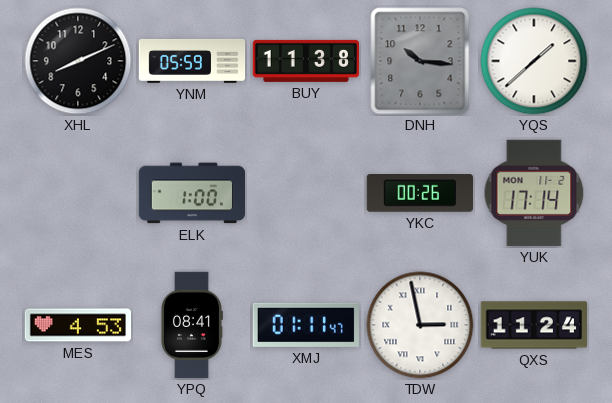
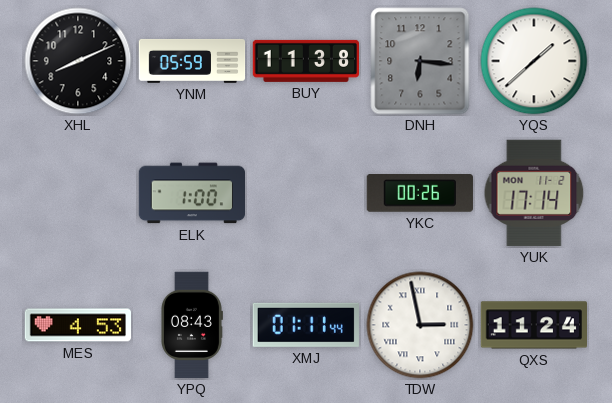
DNH: 10:16 -> 6:16
YPQ: 08:41 -> 08:43
XMJ: 01:11:47 -> 01:11:44
